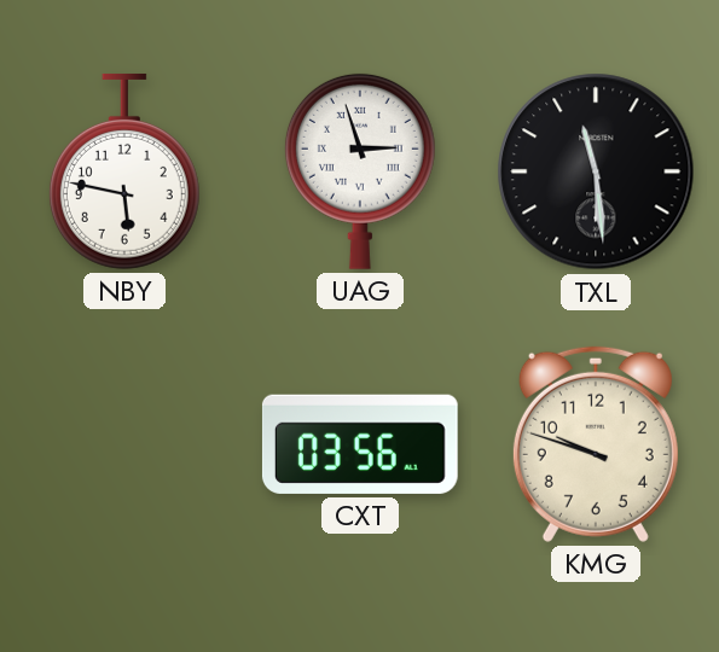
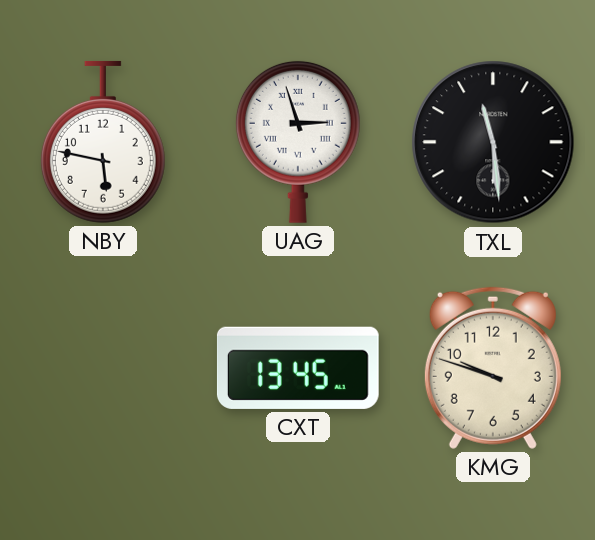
CXT: 03:56 -> 13:45
